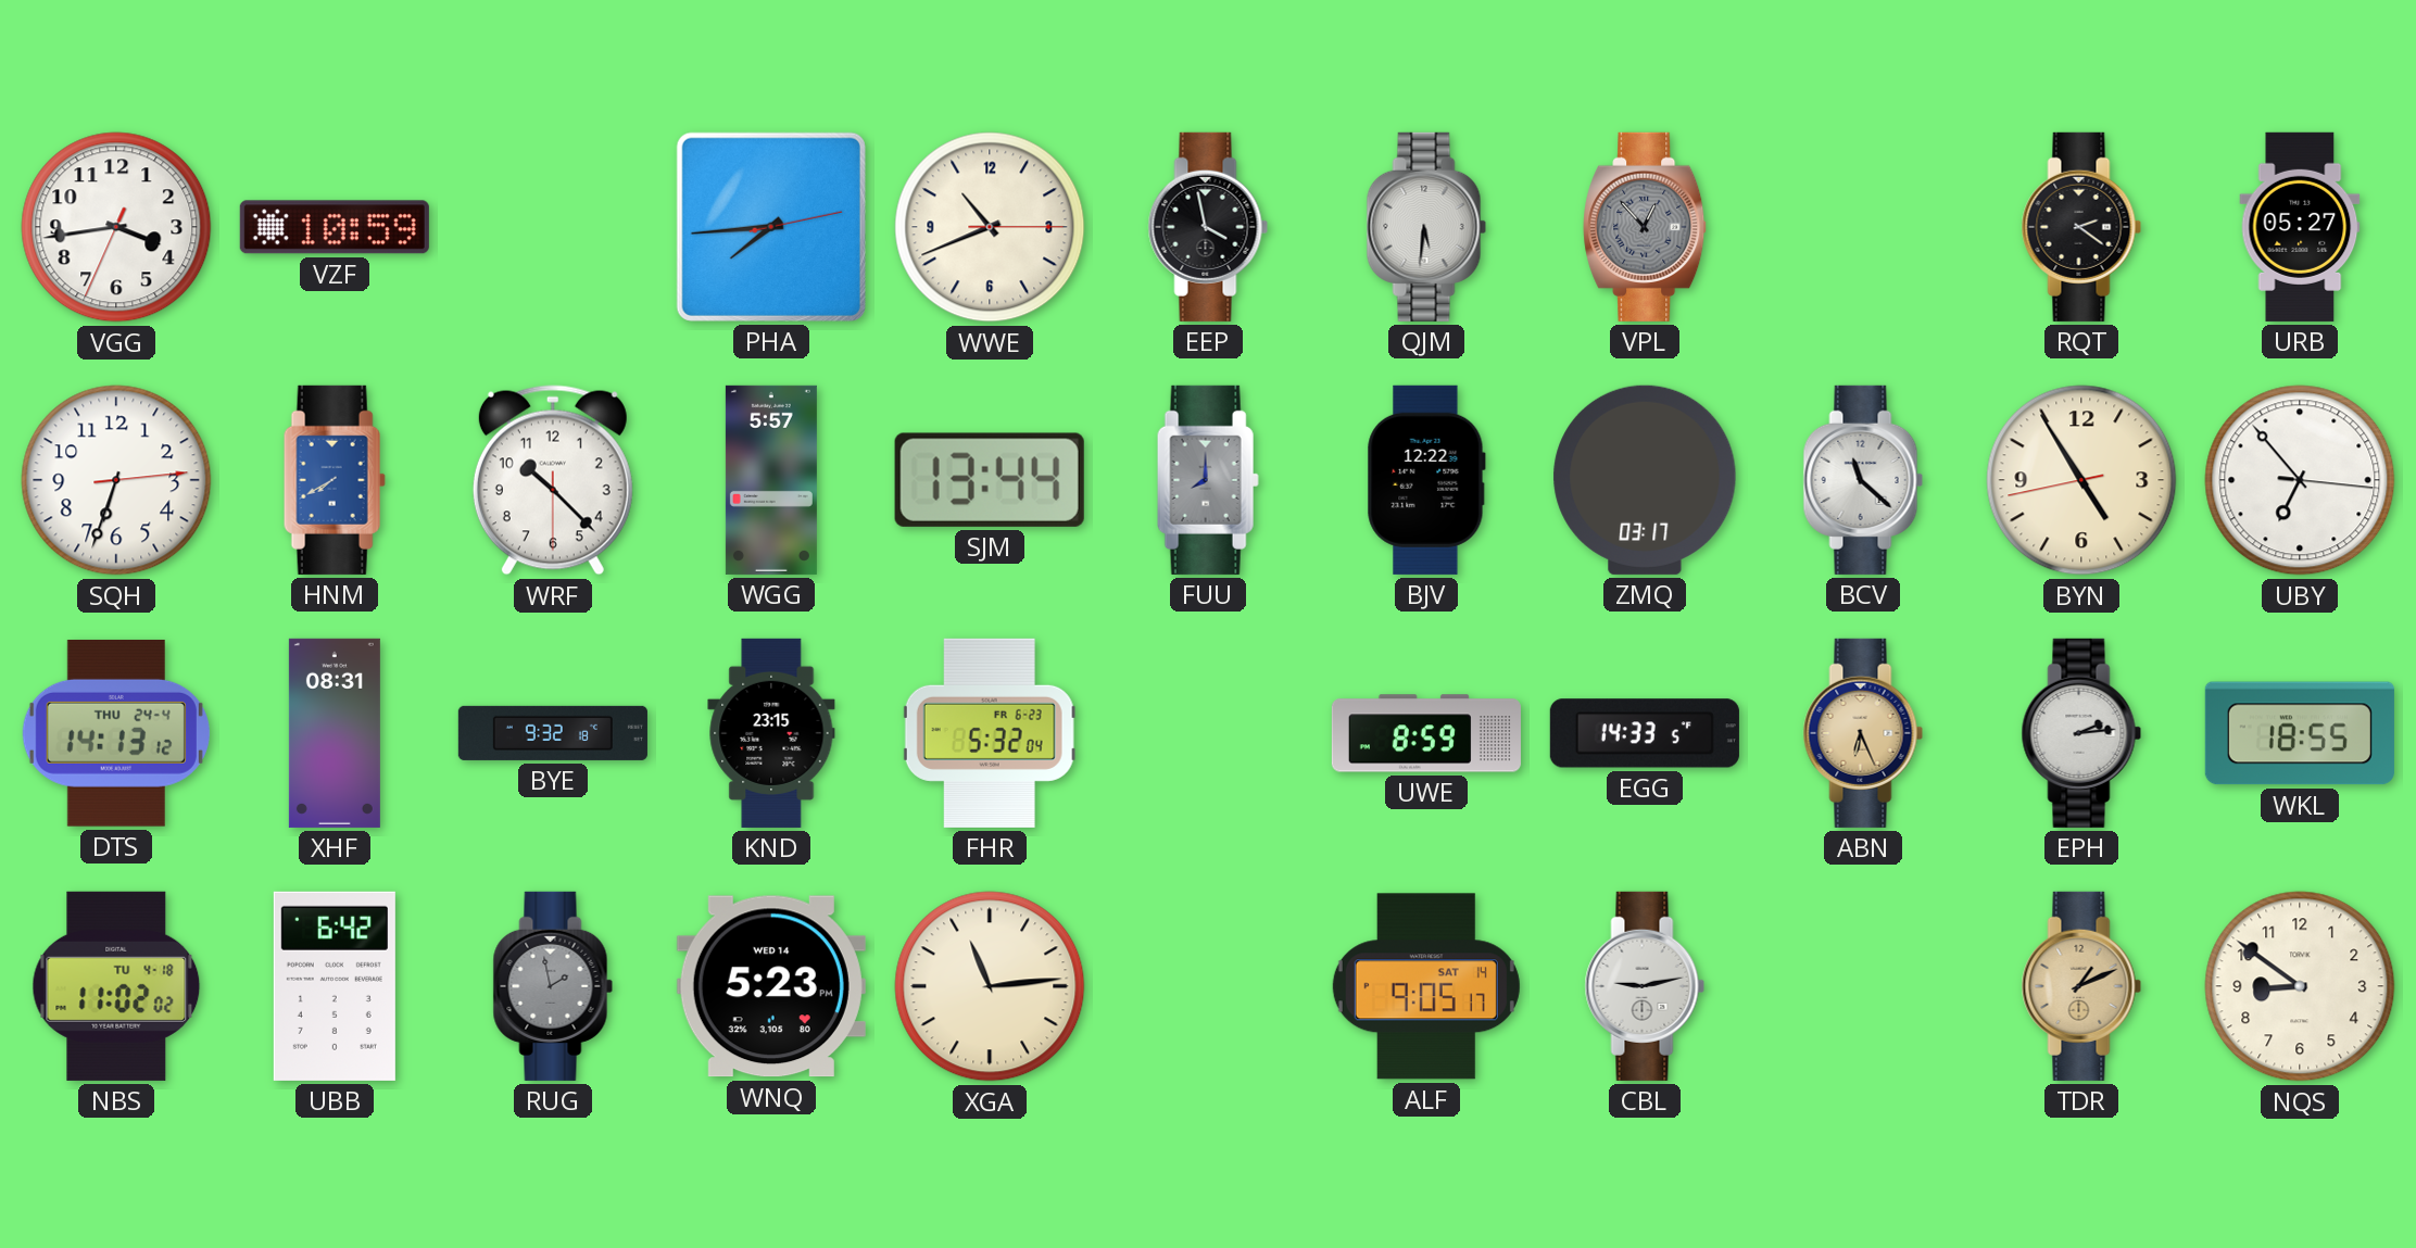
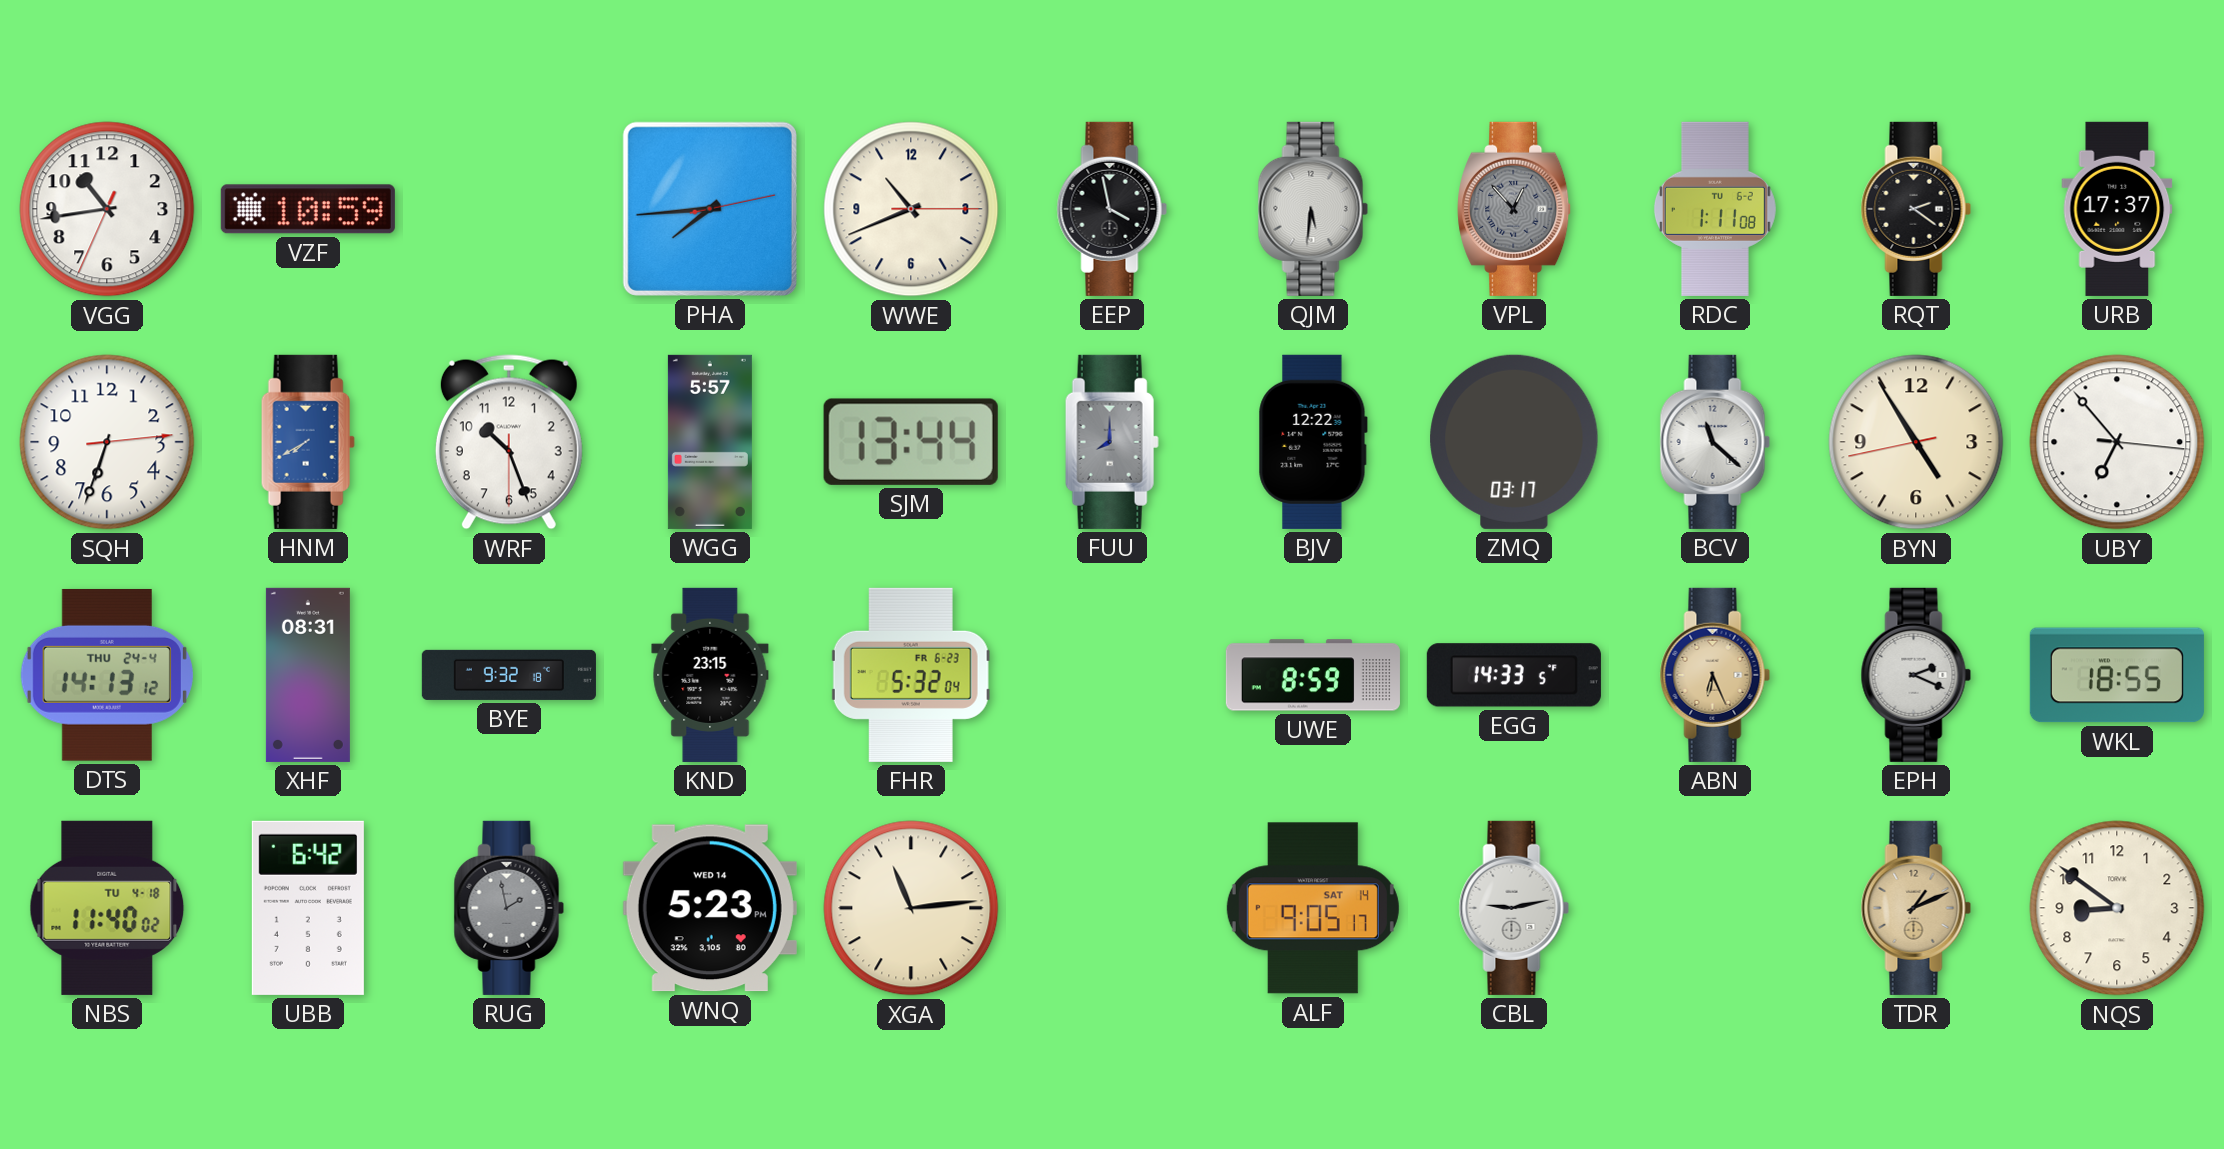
VGG: 3:43 -> 10:43
RDC: none -> 1:11
URB: 05:27 -> 17:37
WRF: 10:22 -> 10:26
EPH: 2:14 -> 2:19
NBS: 11:02 -> 11:40
